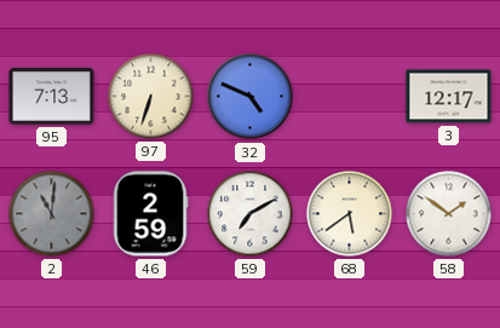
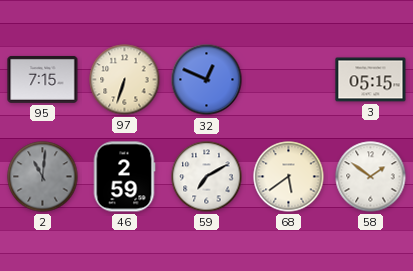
95: 7:13 -> 7:15
32: 4:49 -> 12:49
3: 12:17 -> 05:15
